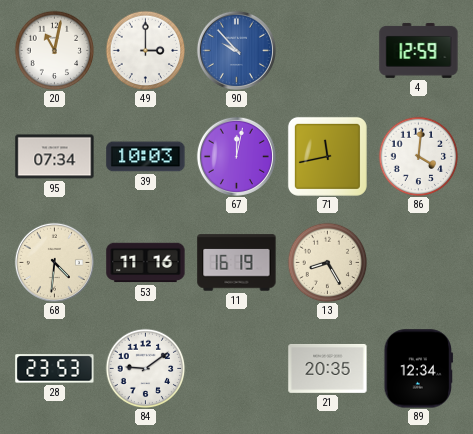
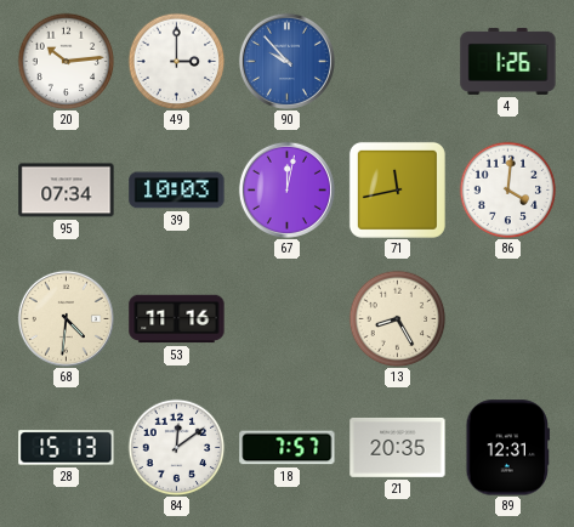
20: 11:02 -> 10:14
4: 12:59 -> 1:26
11: 16:19 -> none
28: 23:53 -> 15:13
84: 9:09 -> 12:09
18: none -> 7:57
89: 12:34 -> 12:31
